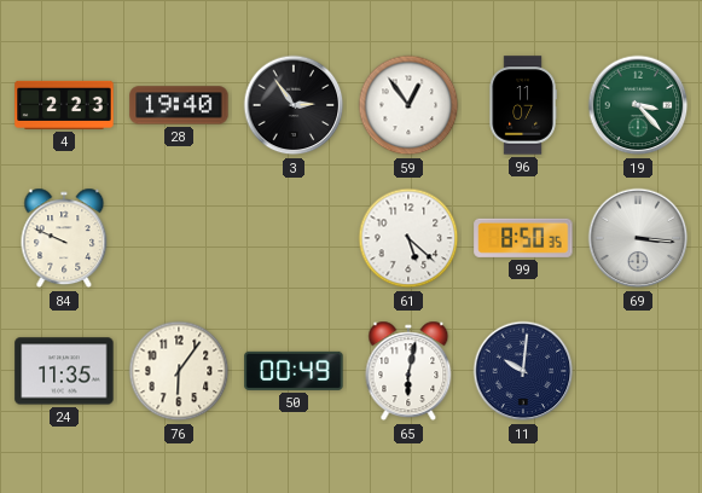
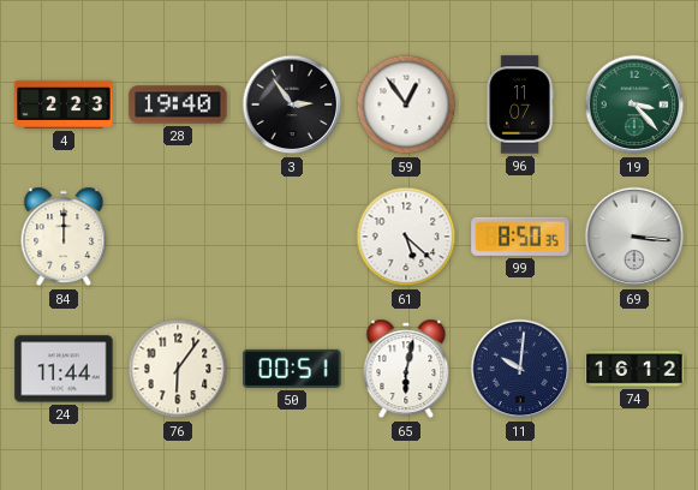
84: 9:49 -> 12:00
24: 11:35 -> 11:44
50: 00:49 -> 00:51
74: none -> 16:12
